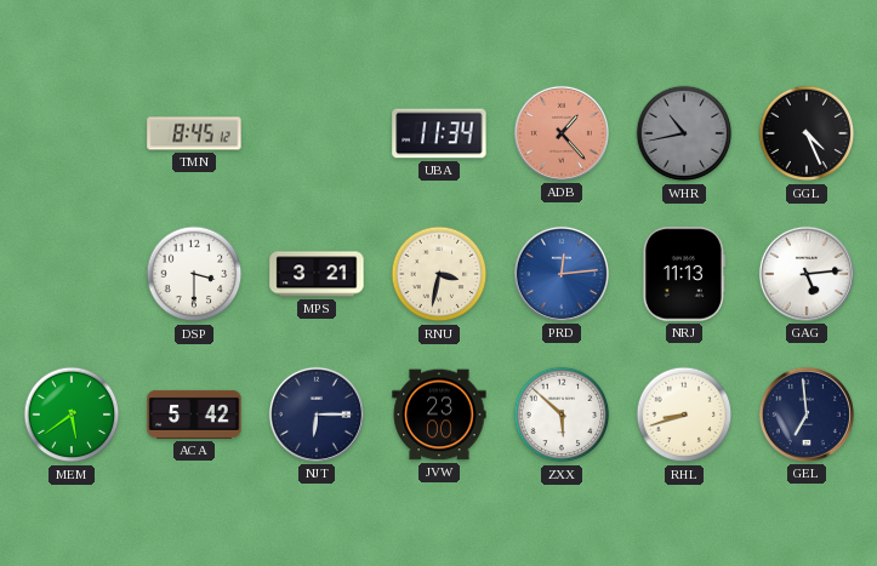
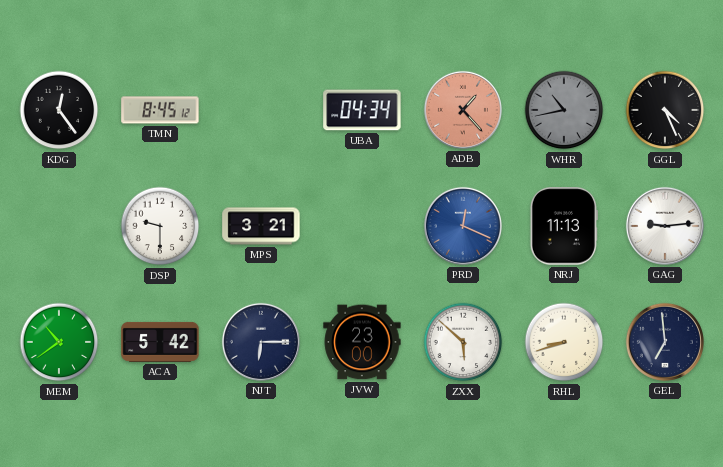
KDG: none -> 12:24
UBA: 11:34 -> 04:34
DSP: 3:30 -> 9:30
RNU: 3:32 -> none
PRD: 12:14 -> 12:19
GAG: 5:14 -> 9:14
MEM: 5:39 -> 10:39
